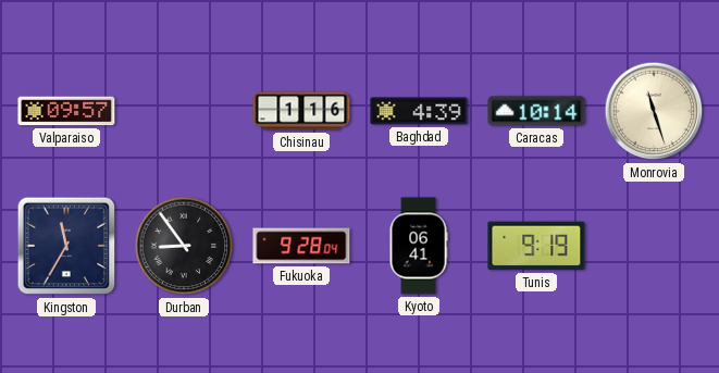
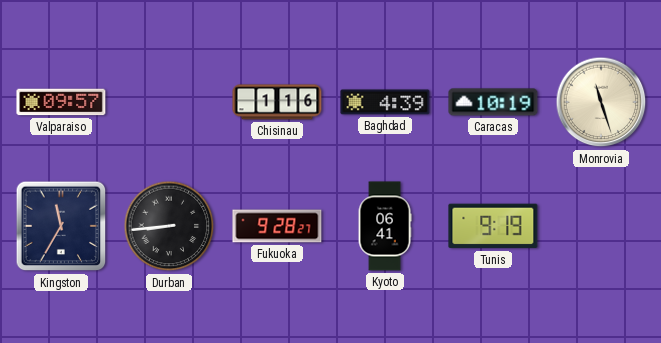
Caracas: 10:14 -> 10:19
Durban: 8:54 -> 8:44
Fukuoka: 9:28:04 -> 9:28:27
